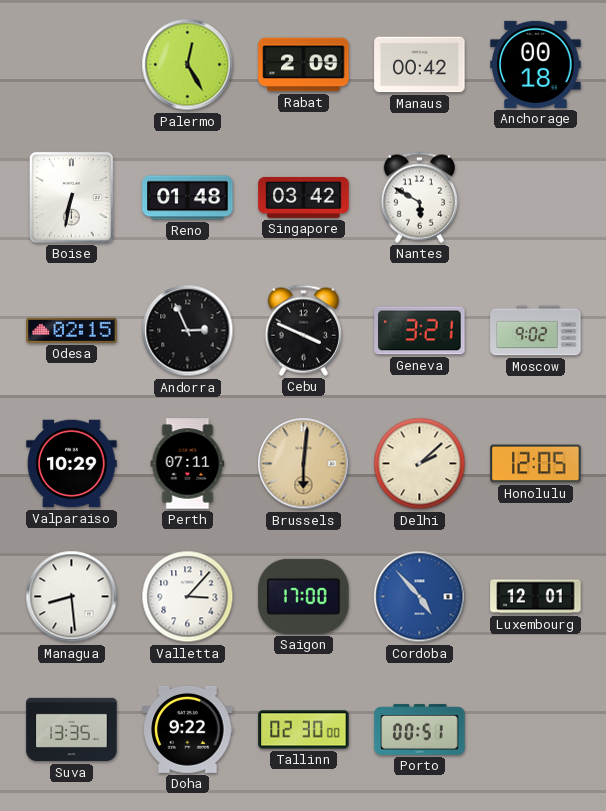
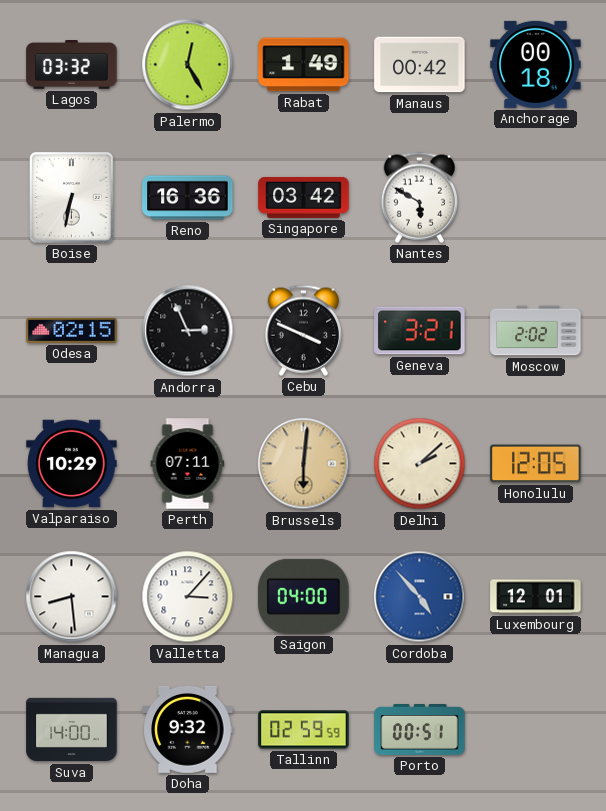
Lagos: none -> 03:32
Rabat: 2:09 -> 1:49
Reno: 01:48 -> 16:36
Moscow: 9:02 -> 2:02
Saigon: 17:00 -> 04:00
Suva: 13:35 -> 14:00
Doha: 9:22 -> 9:32
Tallinn: 02:30 -> 02:59
